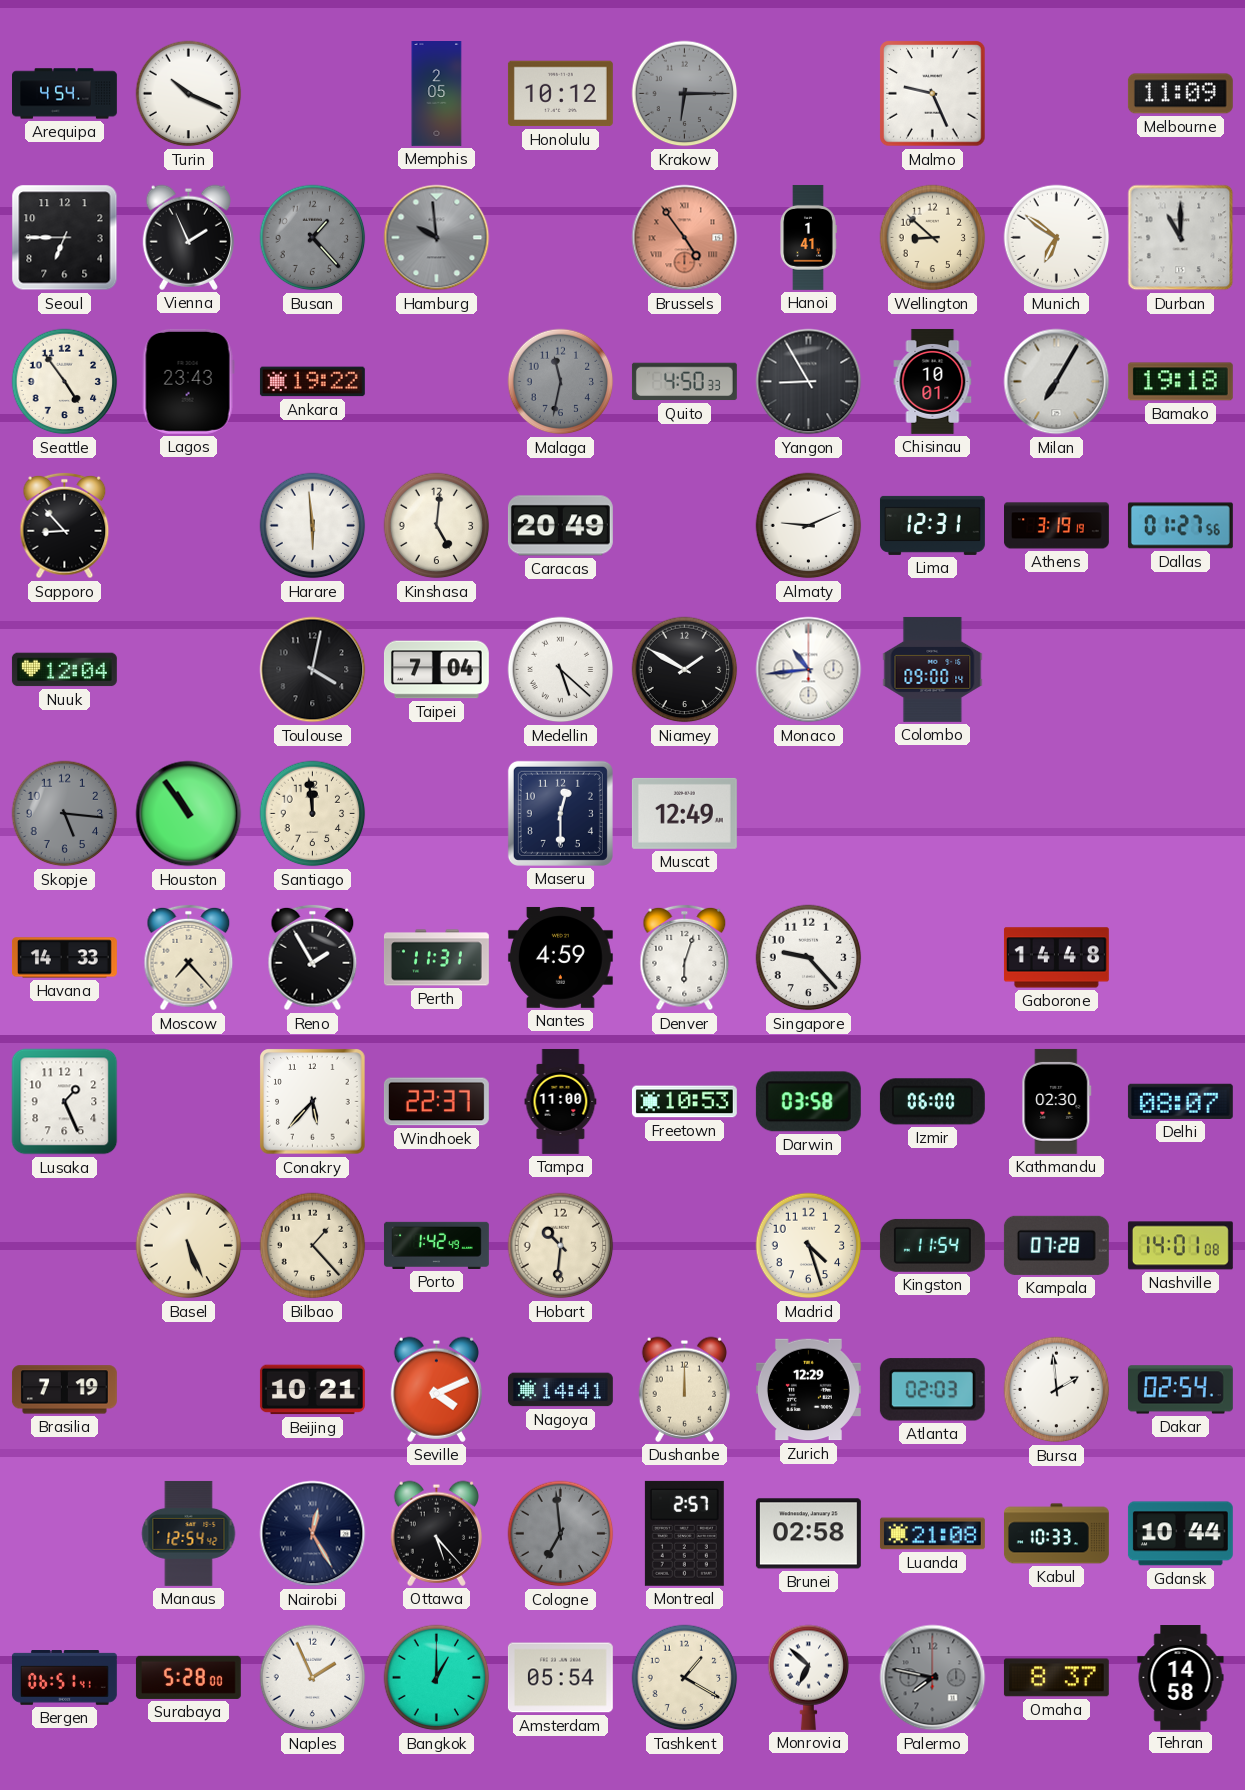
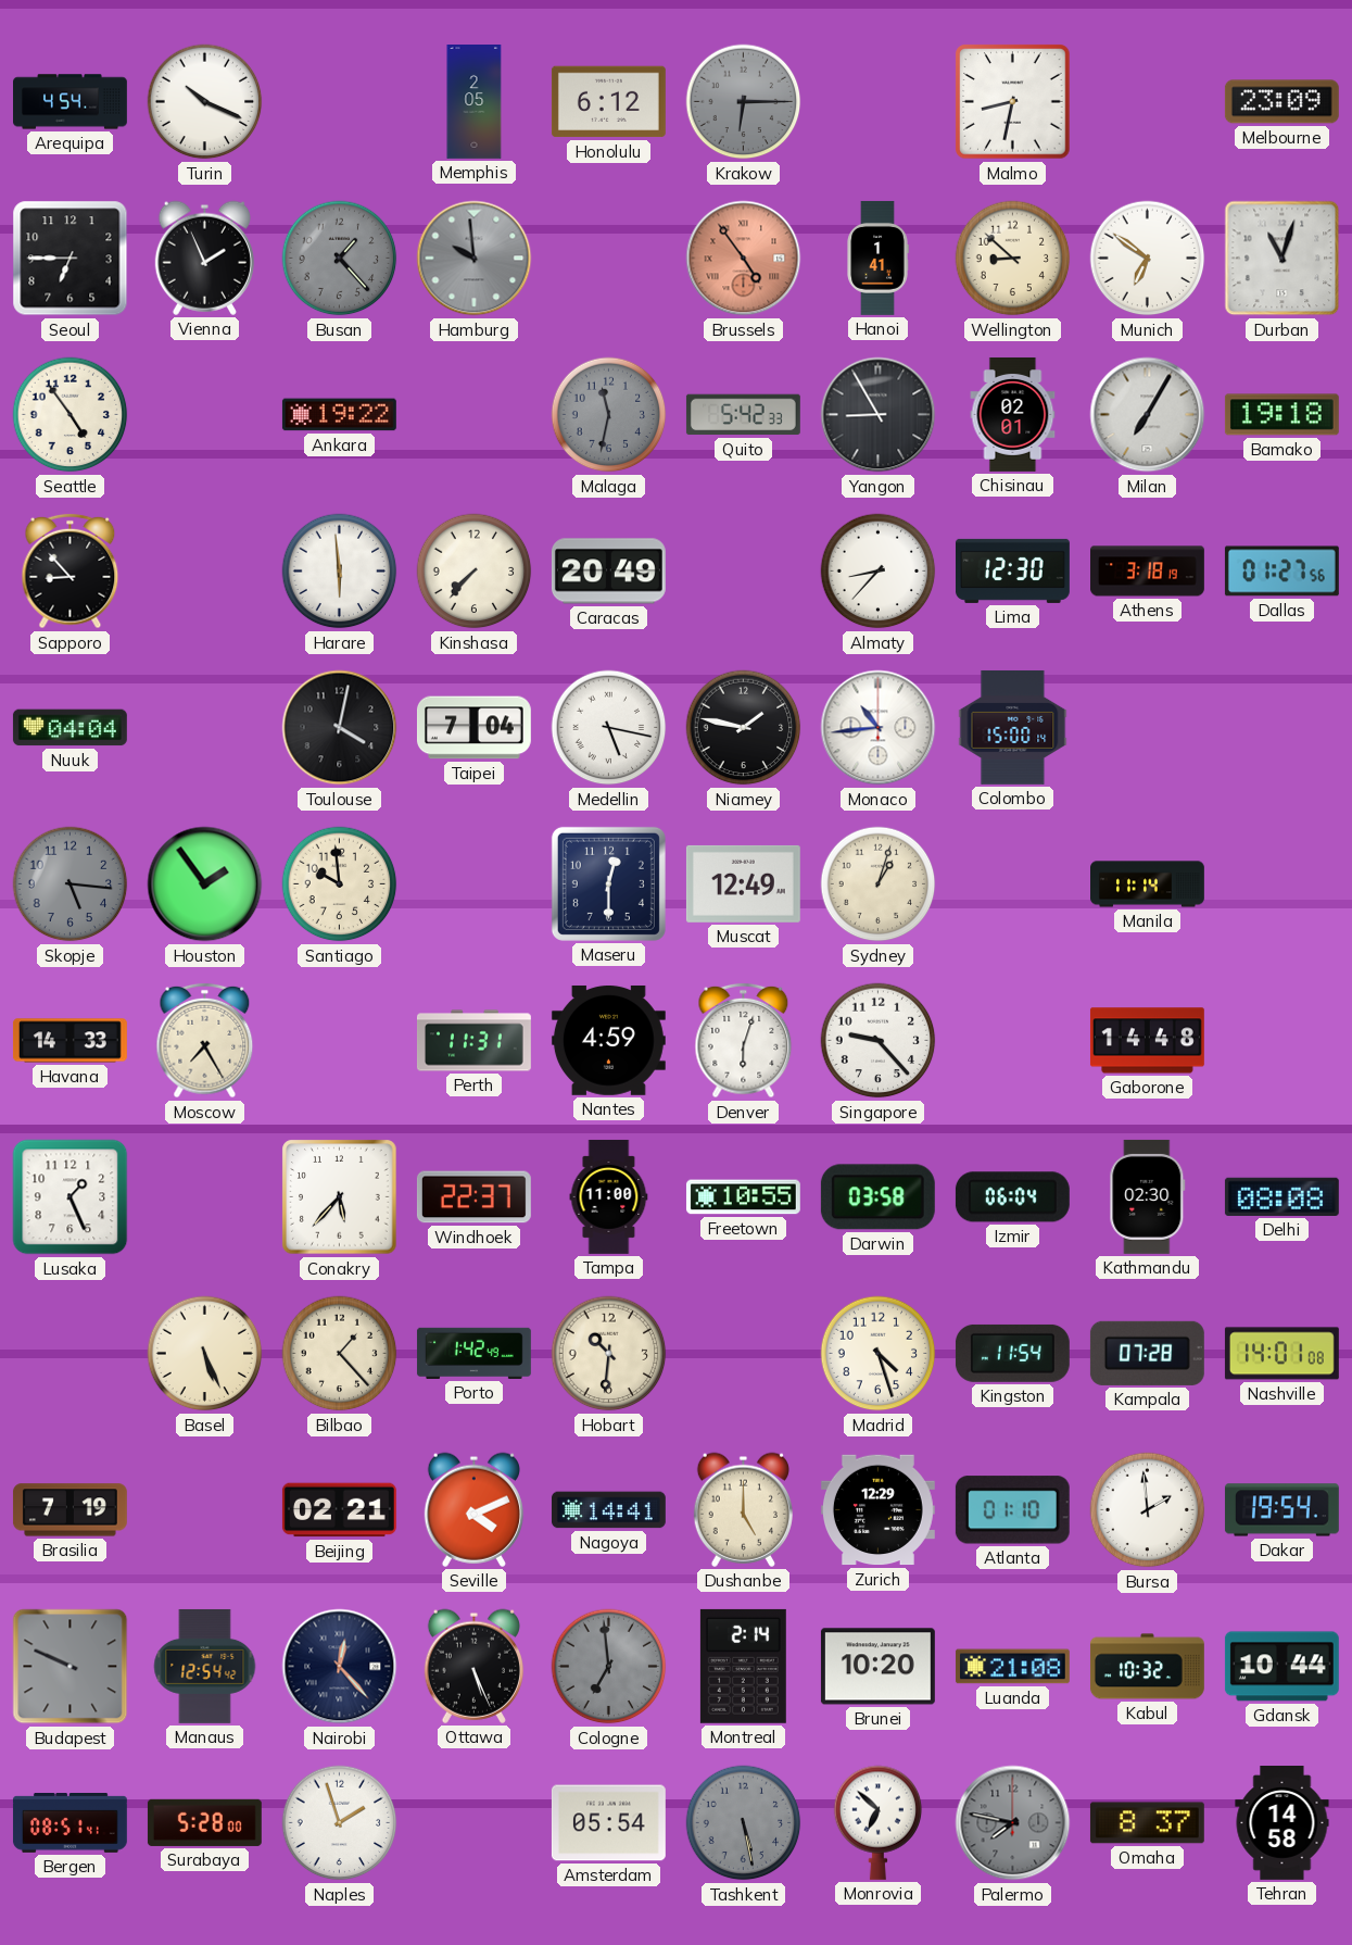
Honolulu: 10:12 -> 6:12
Malmo: 9:26 -> 8:32
Melbourne: 11:09 -> 23:09
Durban: 11:00 -> 11:03
Lagos: 23:43 -> none
Quito: 4:50 -> 5:42
Chisinau: 10:01 -> 02:01
Kinshasa: 5:01 -> 7:37
Almaty: 9:11 -> 8:37
Lima: 12:31 -> 12:30
Athens: 3:19 -> 3:18
Nuuk: 12:04 -> 04:04
Medellin: 5:22 -> 5:17
Niamey: 1:50 -> 1:47
Colombo: 09:00 -> 15:00
Houston: 10:54 -> 1:54
Santiago: 11:59 -> 9:59
Sydney: none -> 1:03
Manila: none -> 11:14
Moscow: 7:23 -> 7:25
Reno: 1:55 -> none
Freetown: 10:53 -> 10:55
Izmir: 06:00 -> 06:04
Delhi: 08:07 -> 08:08
Beijing: 10:21 -> 02:21
Dushanbe: 12:00 -> 5:00
Atlanta: 02:03 -> 01:10
Dakar: 02:54 -> 19:54
Budapest: none -> 9:49
Nairobi: 12:25 -> 12:23
Ottawa: 5:23 -> 5:26
Montreal: 2:57 -> 2:14
Brunei: 02:58 -> 10:20
Kabul: 10:33 -> 10:32
Bergen: 06:51 -> 08:51
Naples: 1:56 -> 1:57
Bangkok: 1:00 -> none
Tashkent: 1:20 -> 5:28
Tashkent dial: cream -> grey
